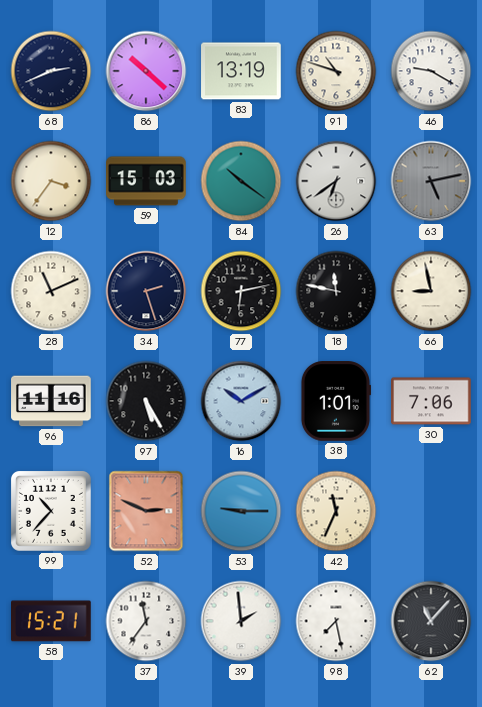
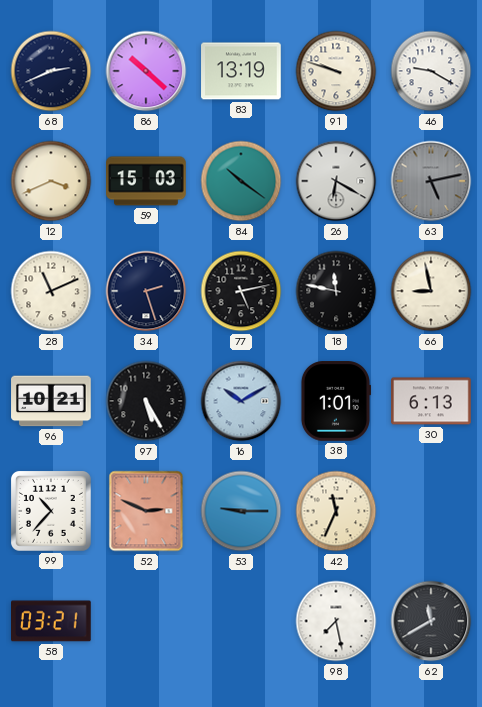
91: 10:48 -> 9:48
12: 3:36 -> 3:41
26: 6:39 -> 6:20
77: 6:13 -> 5:13
96: 11:16 -> 10:21
30: 7:06 -> 6:13
58: 15:21 -> 03:21
37: 11:36 -> none
39: 1:59 -> none
62: 11:07 -> 11:40
